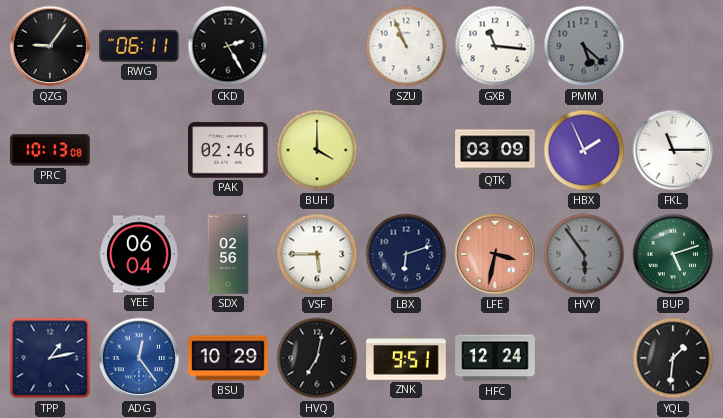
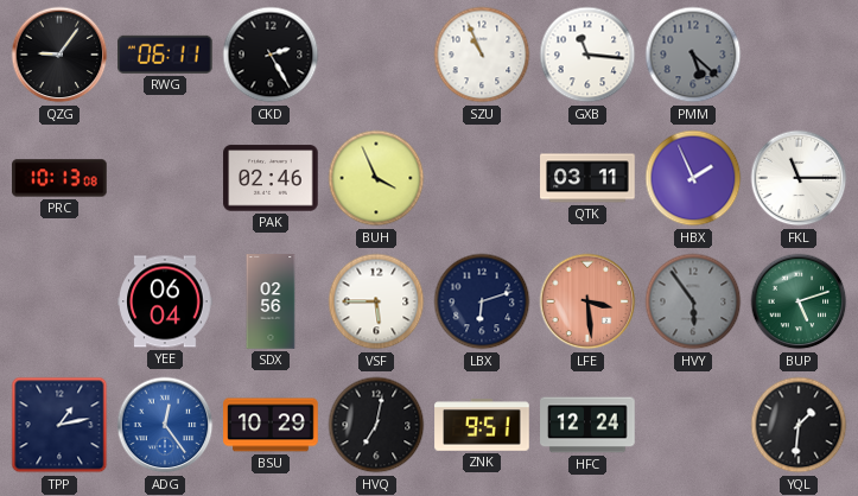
BUH: 4:00 -> 3:56
QTK: 03:09 -> 03:11
LFE: 3:32 -> 3:29
